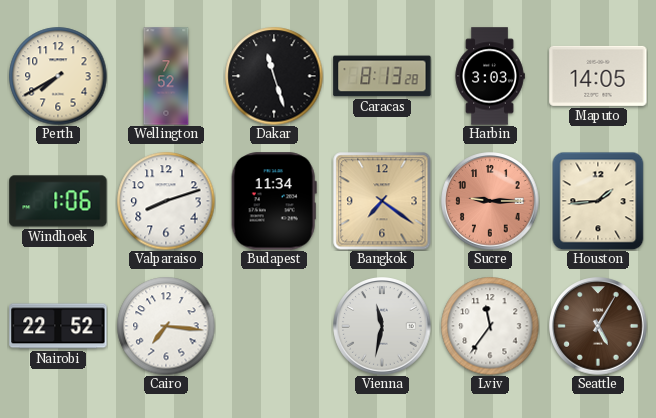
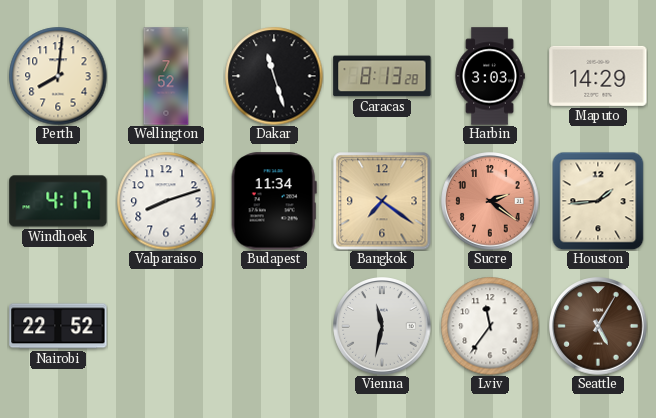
Perth: 7:40 -> 8:01
Maputo: 14:05 -> 14:29
Windhoek: 1:06 -> 4:17
Sucre: 9:15 -> 2:21
Cairo: 7:16 -> none
